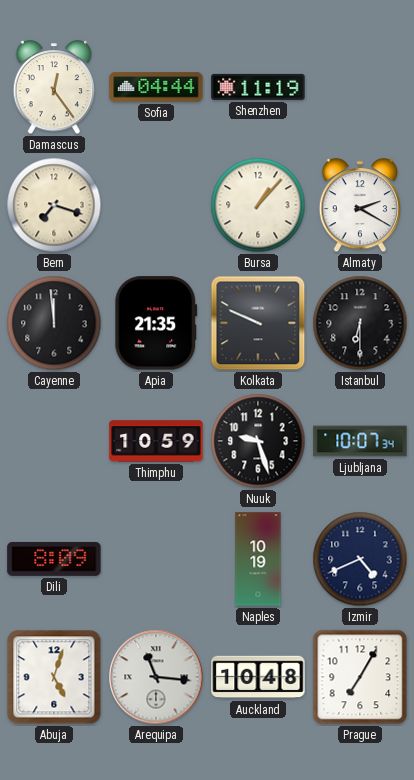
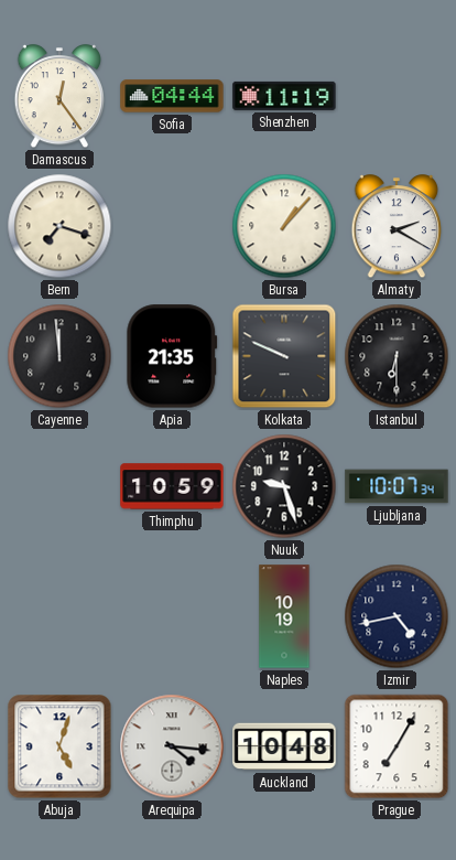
Dili: 8:09 -> none
Izmir: 4:41 -> 4:43
Arequipa: 11:16 -> 4:16
